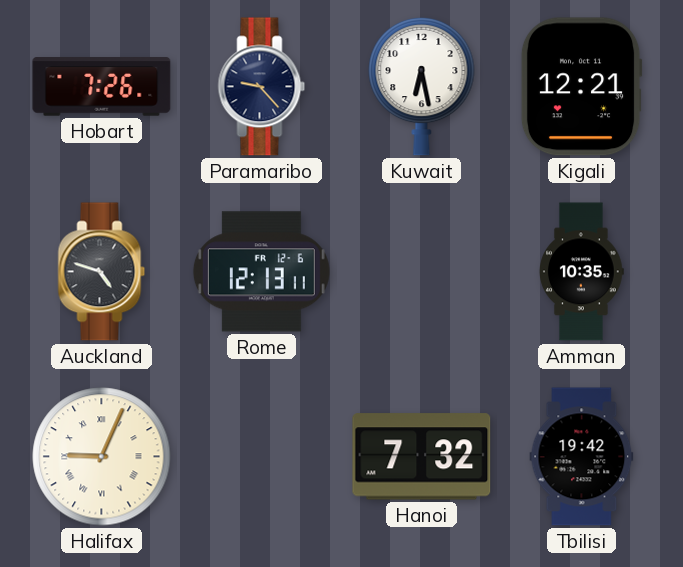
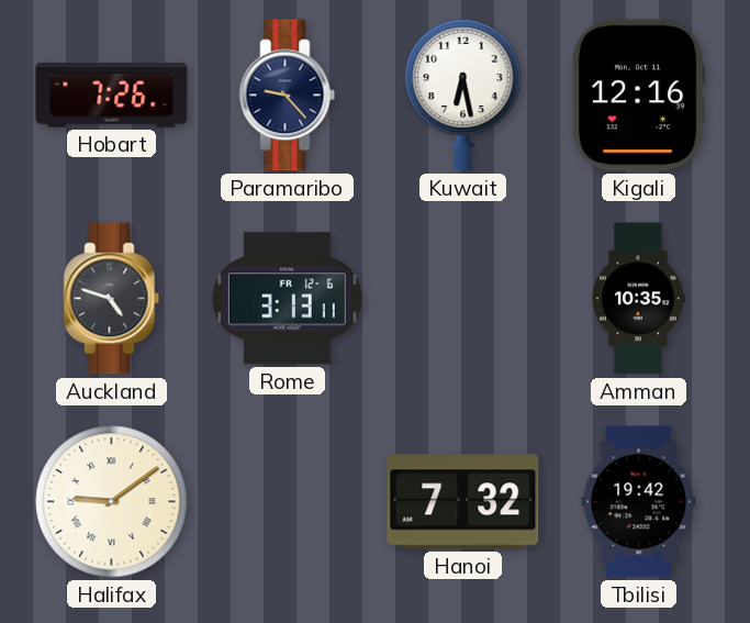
Kigali: 12:21 -> 12:16
Rome: 12:13 -> 3:13
Halifax: 9:04 -> 9:09
